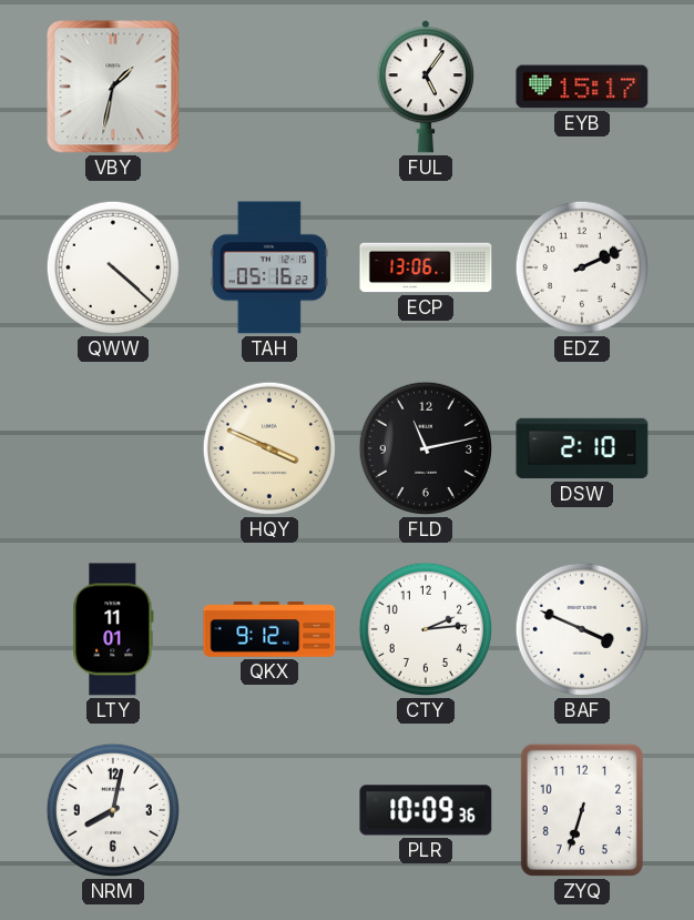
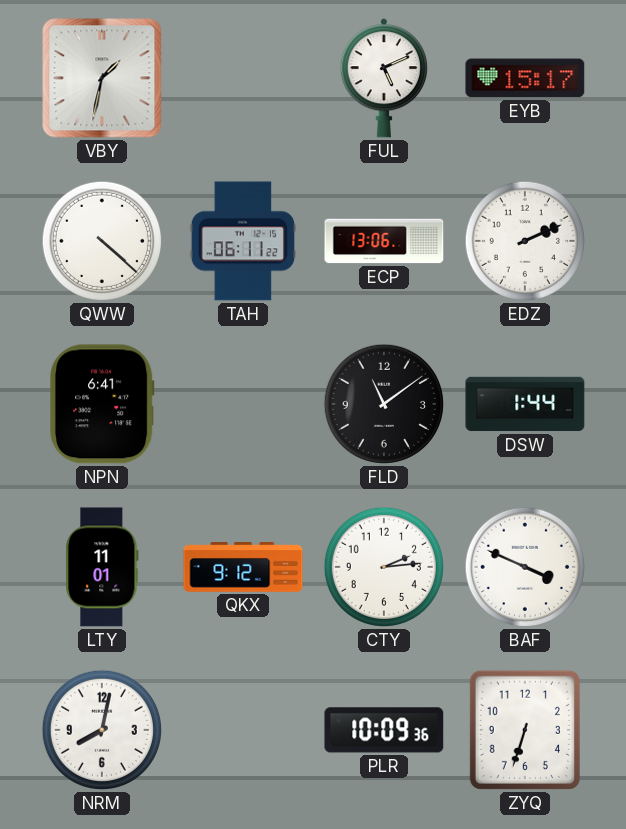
FUL: 5:06 -> 5:11
TAH: 05:16 -> 06:11
NPN: none -> 6:41
HQY: 3:49 -> none
FLD: 11:13 -> 11:09
DSW: 2:10 -> 1:44
